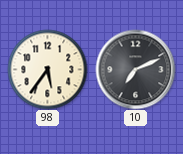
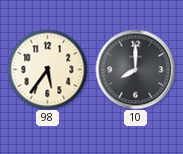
10: 7:11 -> 8:00
